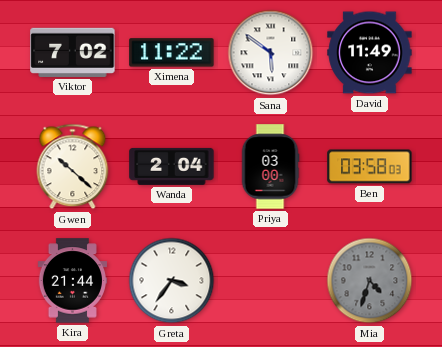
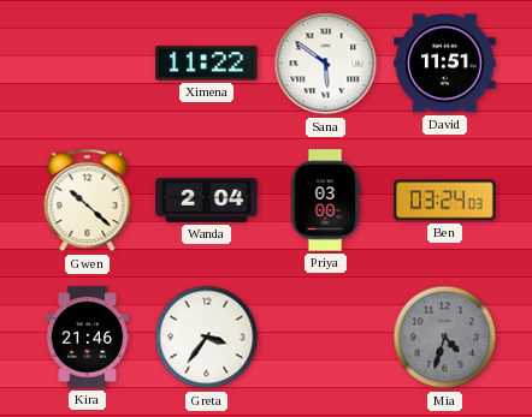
Viktor: 7:02 -> none
David: 11:49 -> 11:51
Ben: 03:58 -> 03:24
Kira: 21:44 -> 21:46
